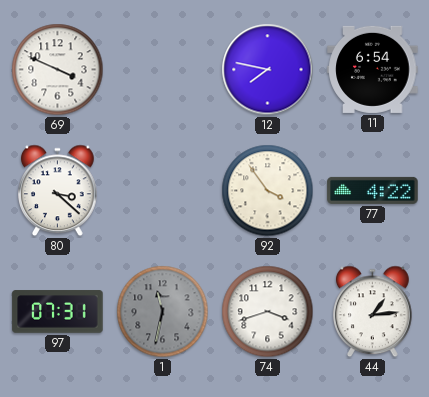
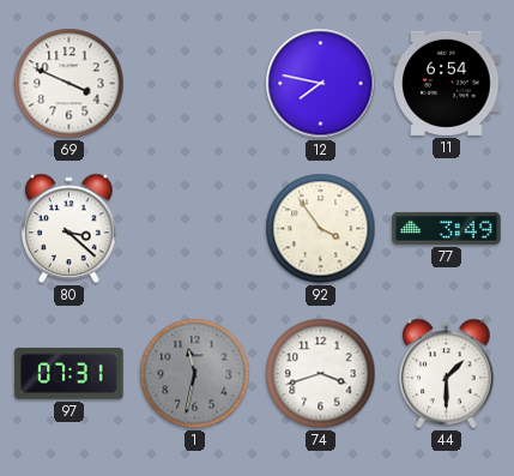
77: 4:22 -> 3:49
44: 1:14 -> 1:30
